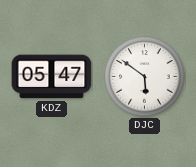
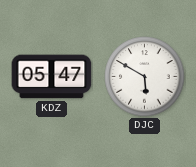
DJC: 5:51 -> 5:50
